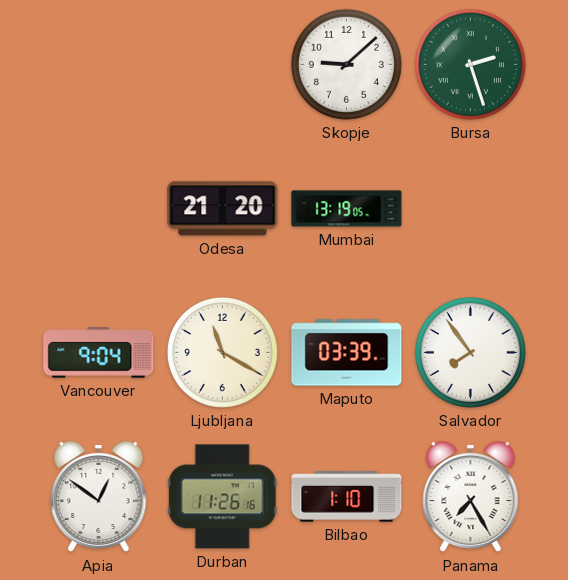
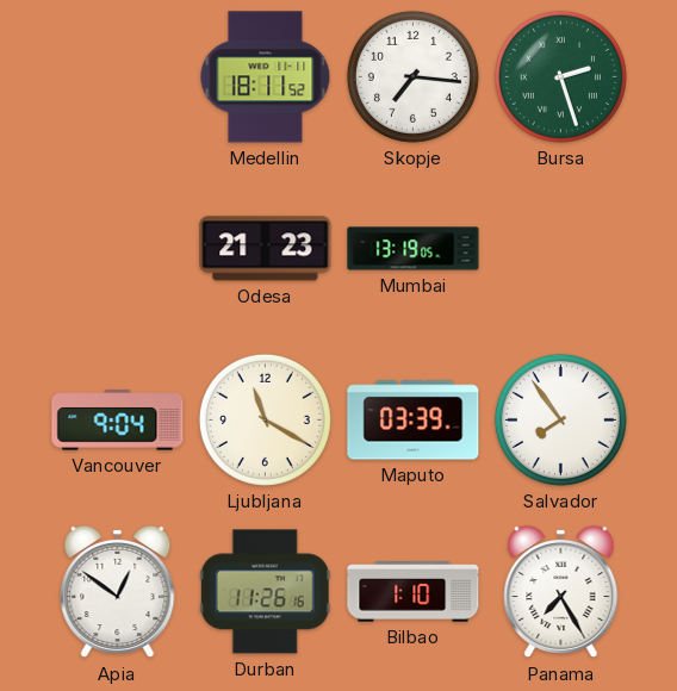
Medellin: none -> 18:11
Skopje: 9:08 -> 7:16
Odesa: 21:20 -> 21:23
